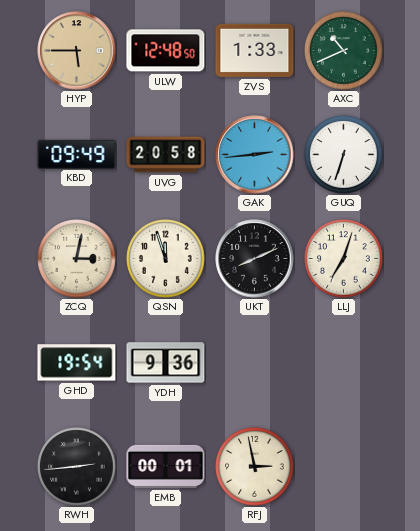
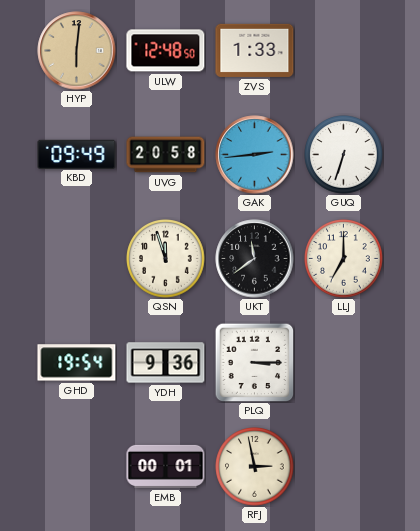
HYP: 5:45 -> 6:01
AXC: 10:41 -> none
ZCQ: 3:02 -> none
UKT: 8:11 -> 11:39
LLJ: 7:03 -> 7:00
PLQ: none -> 3:15
RWH: 2:44 -> none
